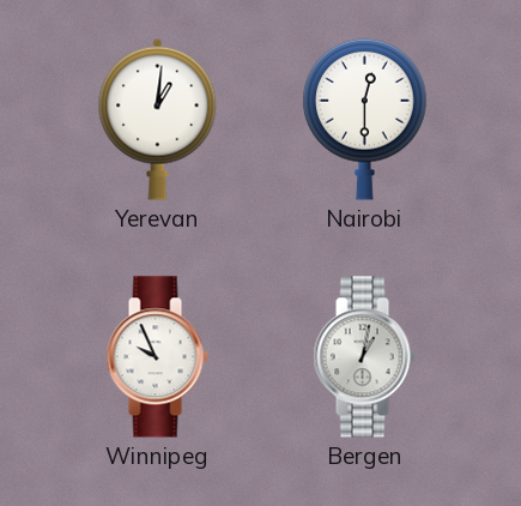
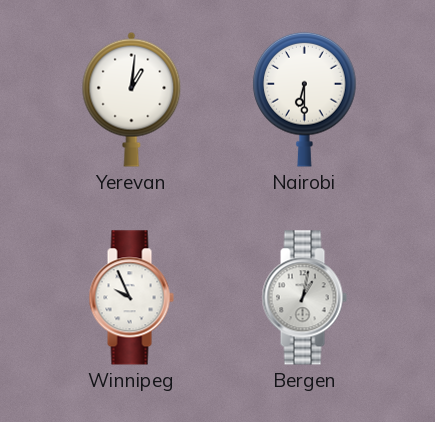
Nairobi: 12:30 -> 6:30
